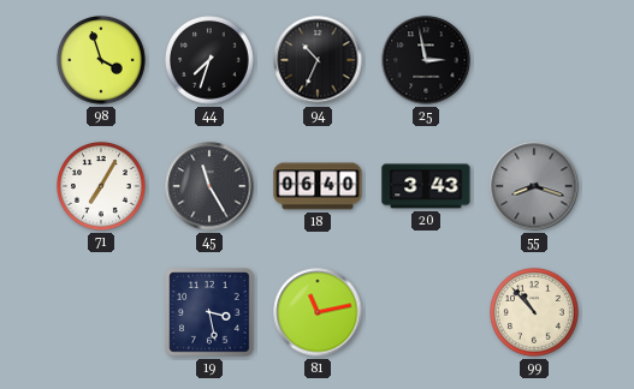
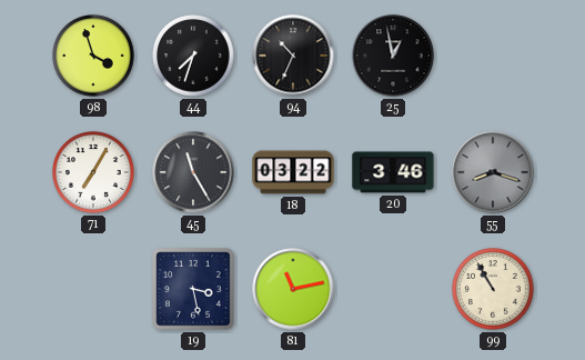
25: 2:58 -> 12:58
18: 06:40 -> 03:22
20: 3:43 -> 3:46
99: 10:53 -> 10:55
